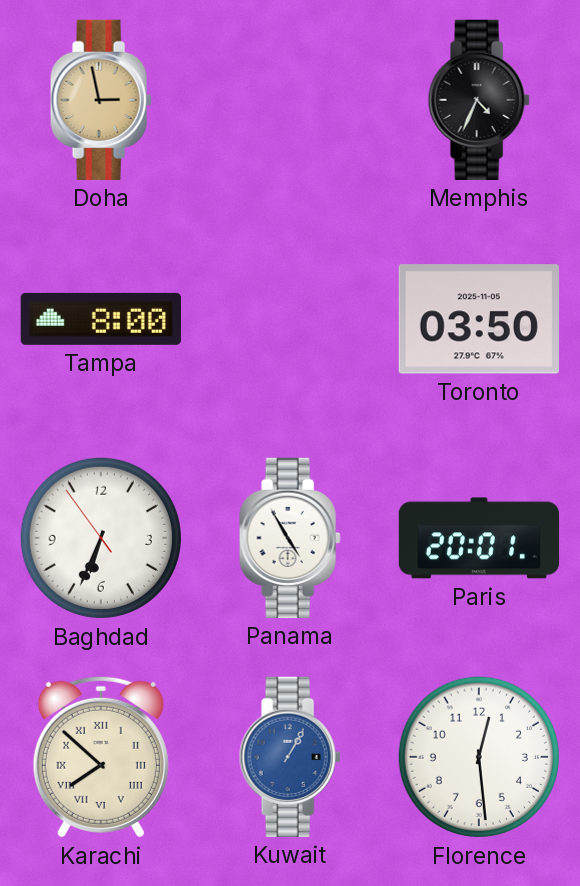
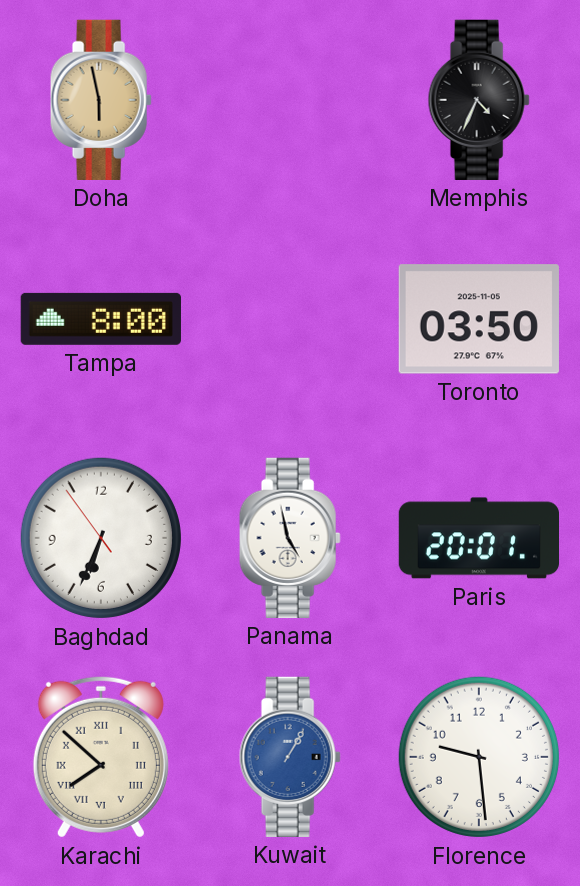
Doha: 2:58 -> 5:58
Panama: 4:55 -> 4:58
Florence: 12:29 -> 9:29
